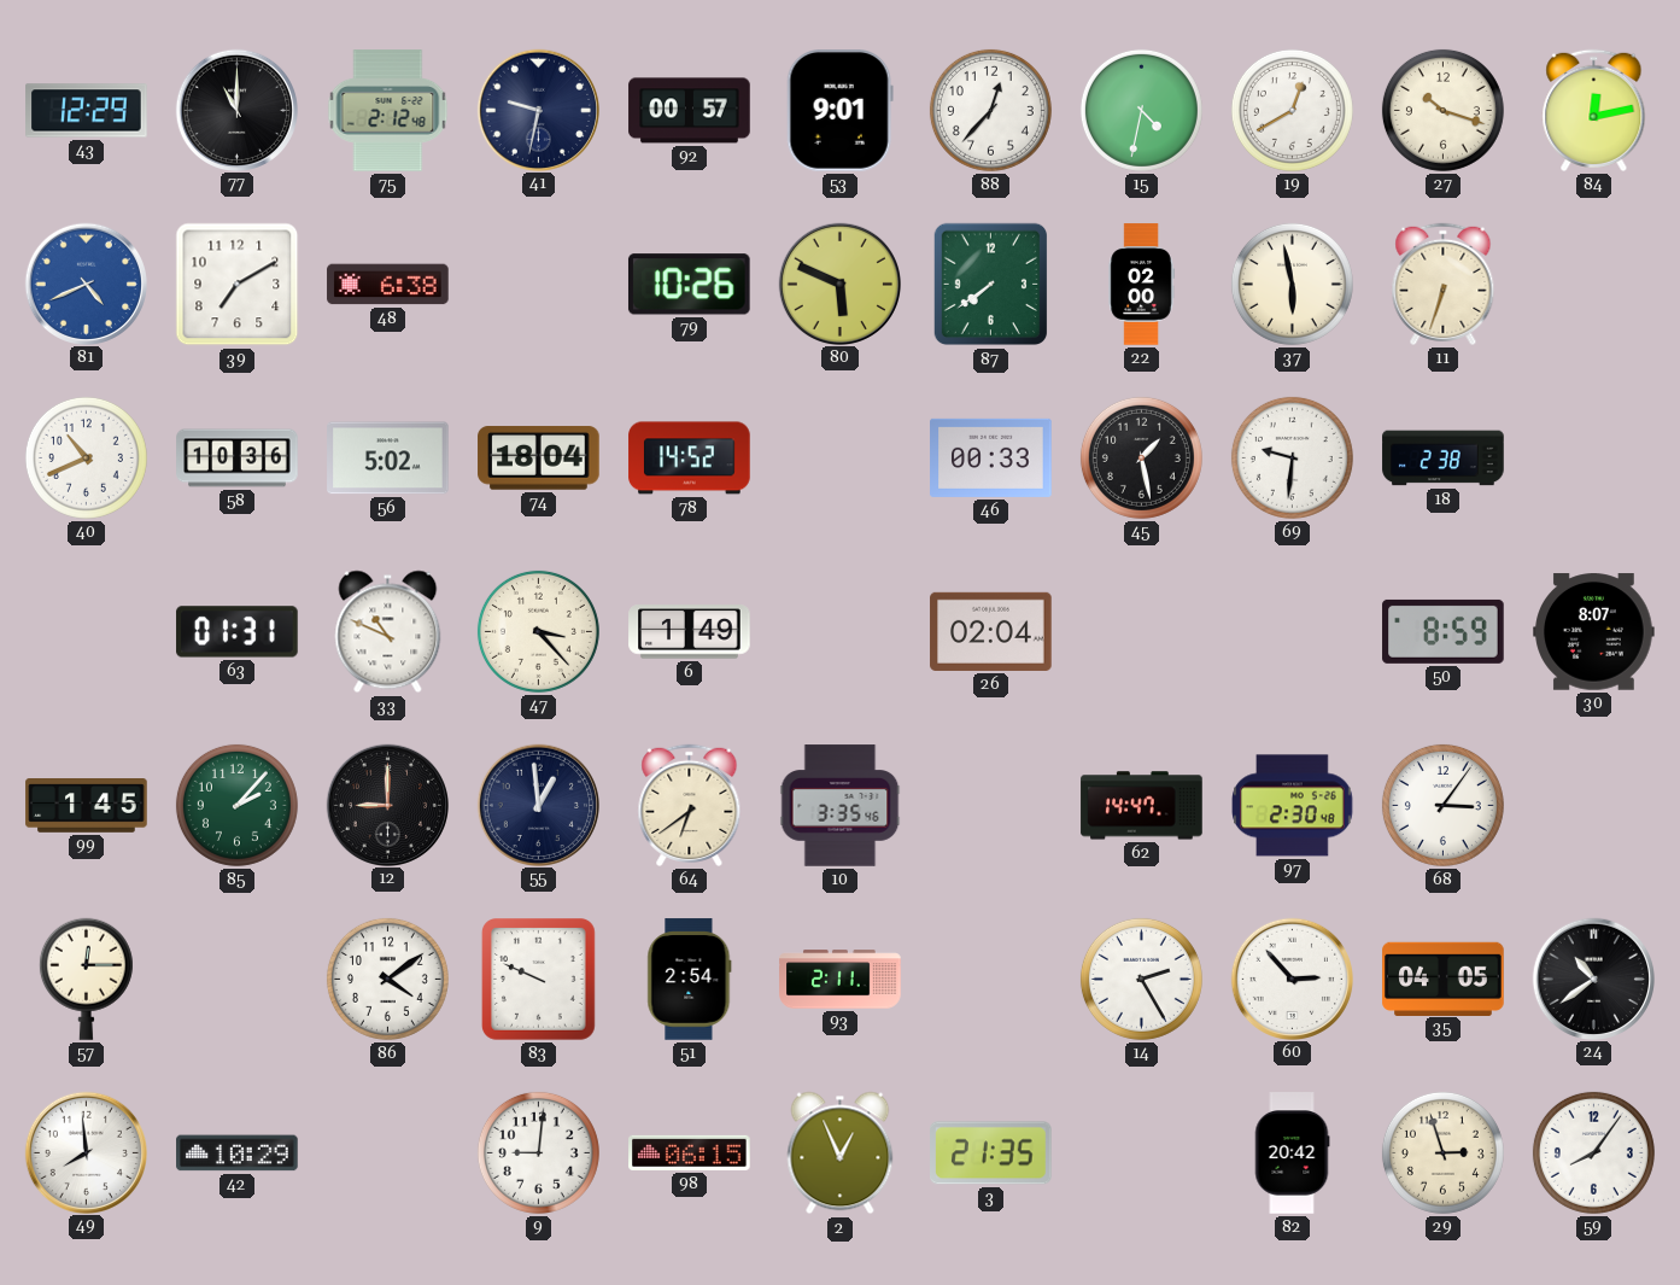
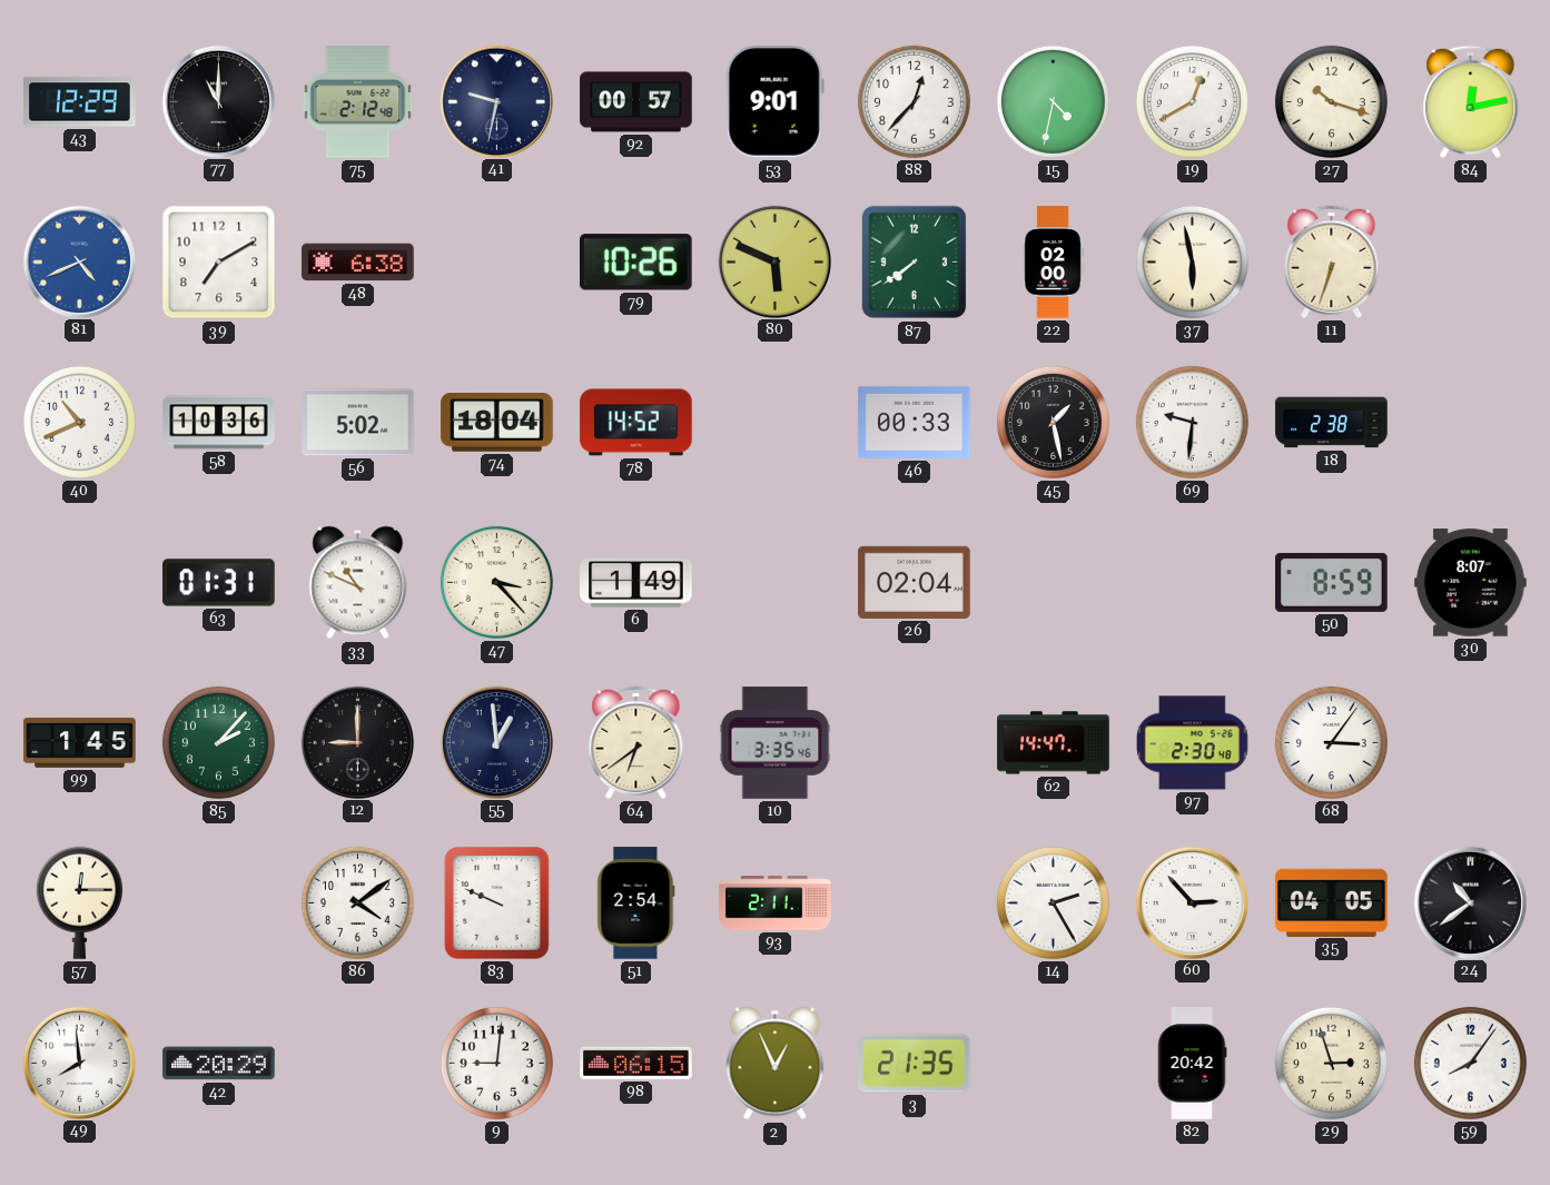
42: 10:29 -> 20:29
